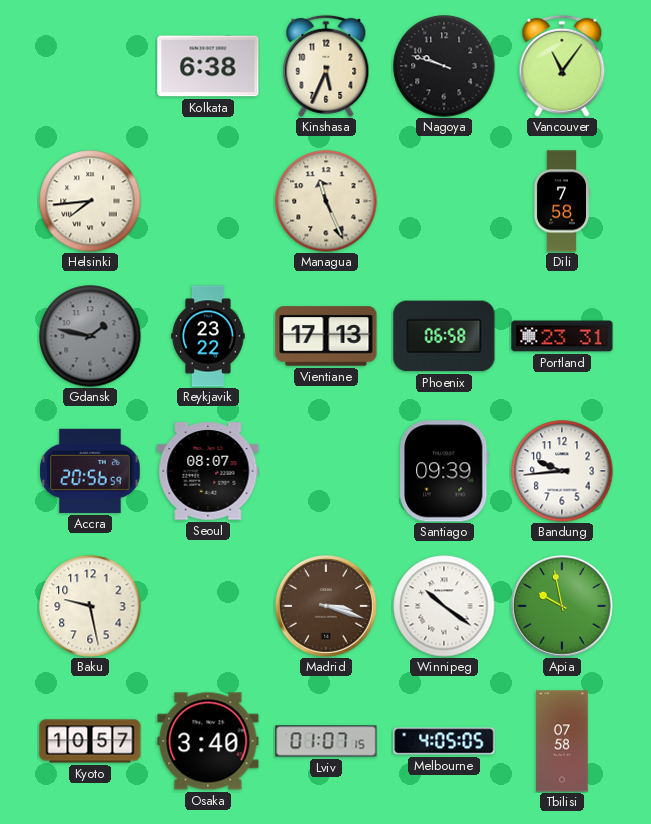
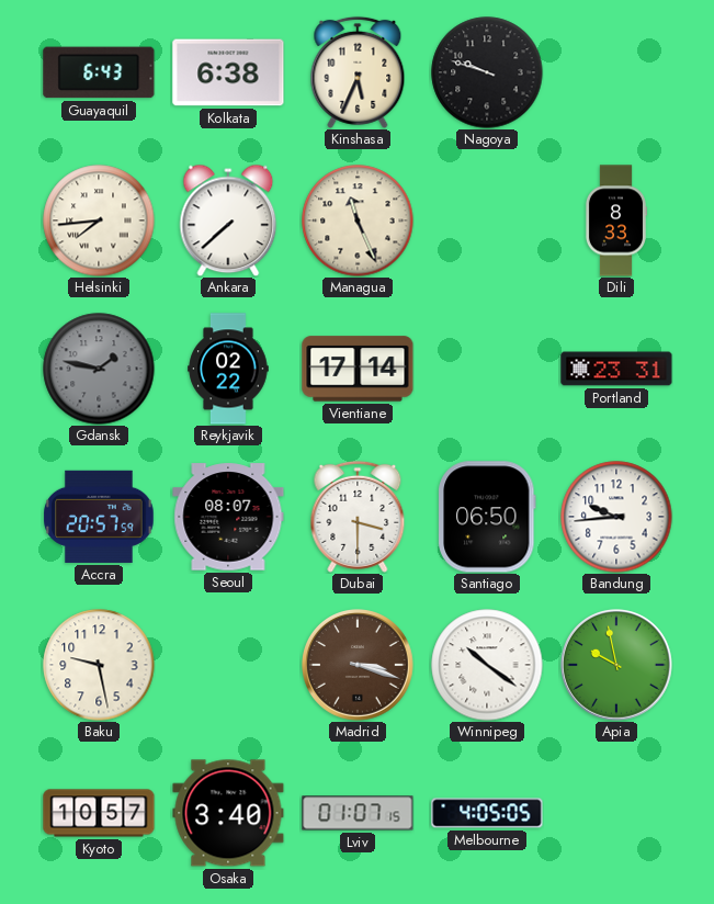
Guayaquil: none -> 6:43
Vancouver: 11:06 -> none
Ankara: none -> 7:38
Dili: 7:58 -> 8:33
Reykjavik: 23:22 -> 02:22
Vientiane: 17:13 -> 17:14
Phoenix: 06:58 -> none
Accra: 20:56 -> 20:57
Dubai: none -> 3:30
Santiago: 09:39 -> 06:50
Tbilisi: 07:58 -> none
